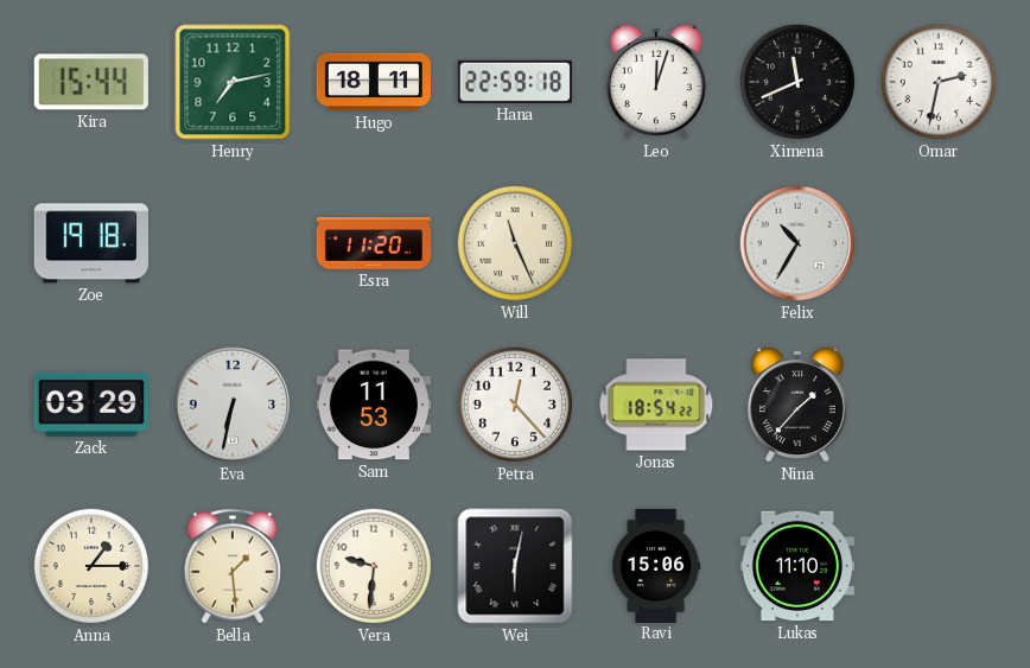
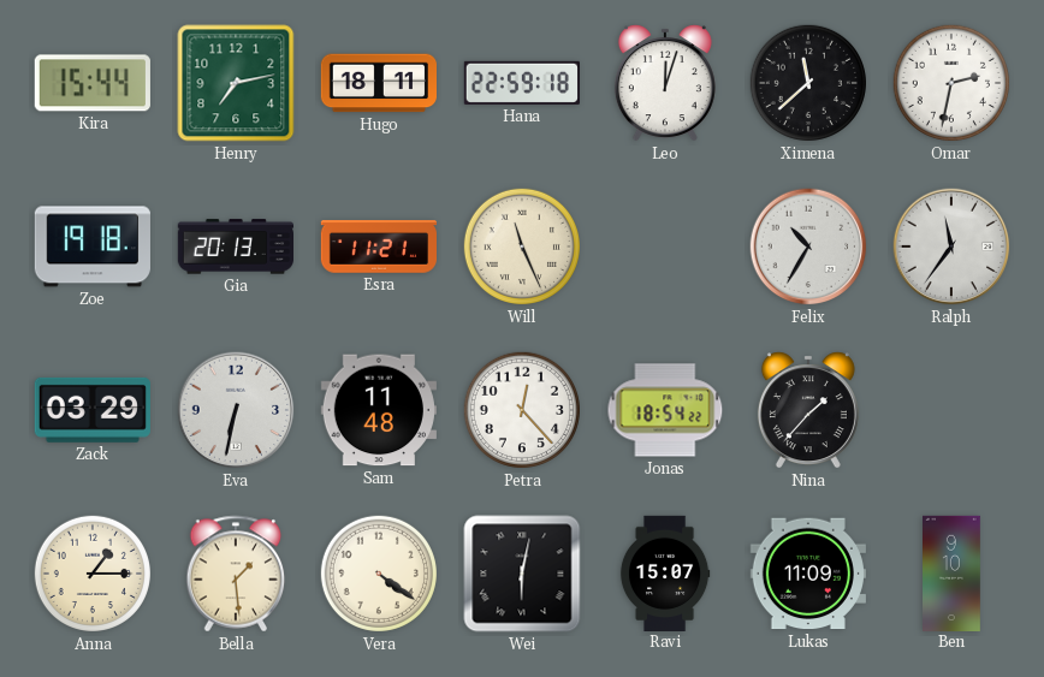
Ximena: 11:41 -> 11:38
Gia: none -> 20:13
Esra: 11:20 -> 11:21
Ralph: none -> 11:36
Sam: 11:53 -> 11:48
Vera: 9:31 -> 4:21
Ravi: 15:06 -> 15:07
Lukas: 11:10 -> 11:09
Ben: none -> 9:10
